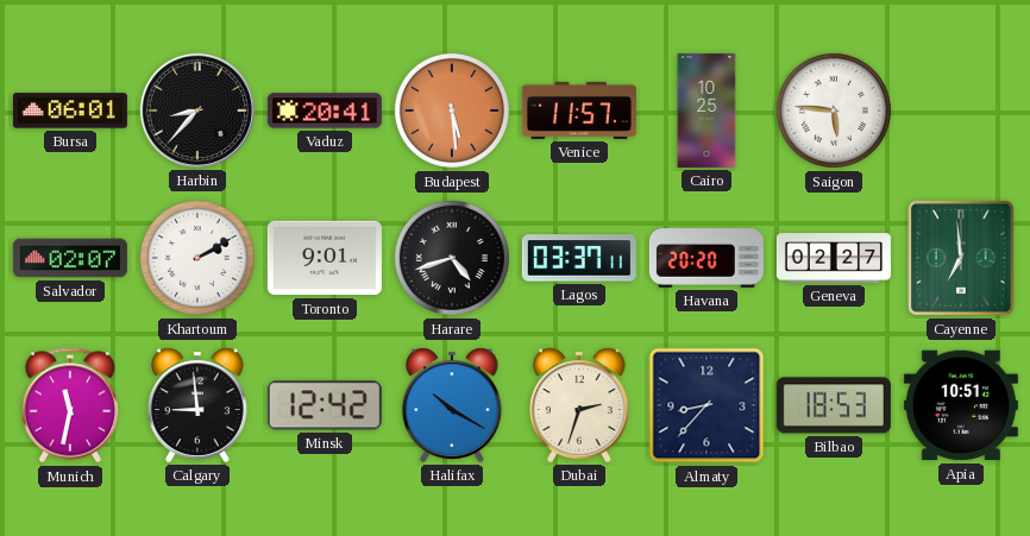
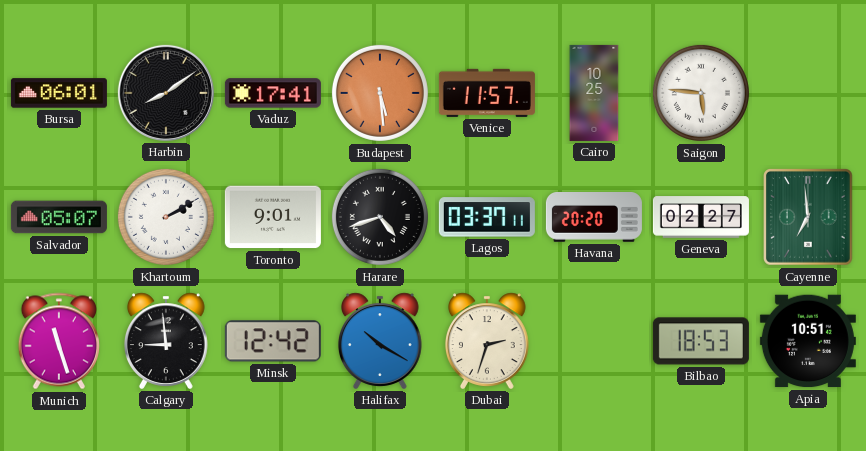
Harbin: 8:37 -> 8:09
Vaduz: 20:41 -> 17:41
Salvador: 02:07 -> 05:07
Munich: 11:32 -> 11:27
Almaty: 8:37 -> none
